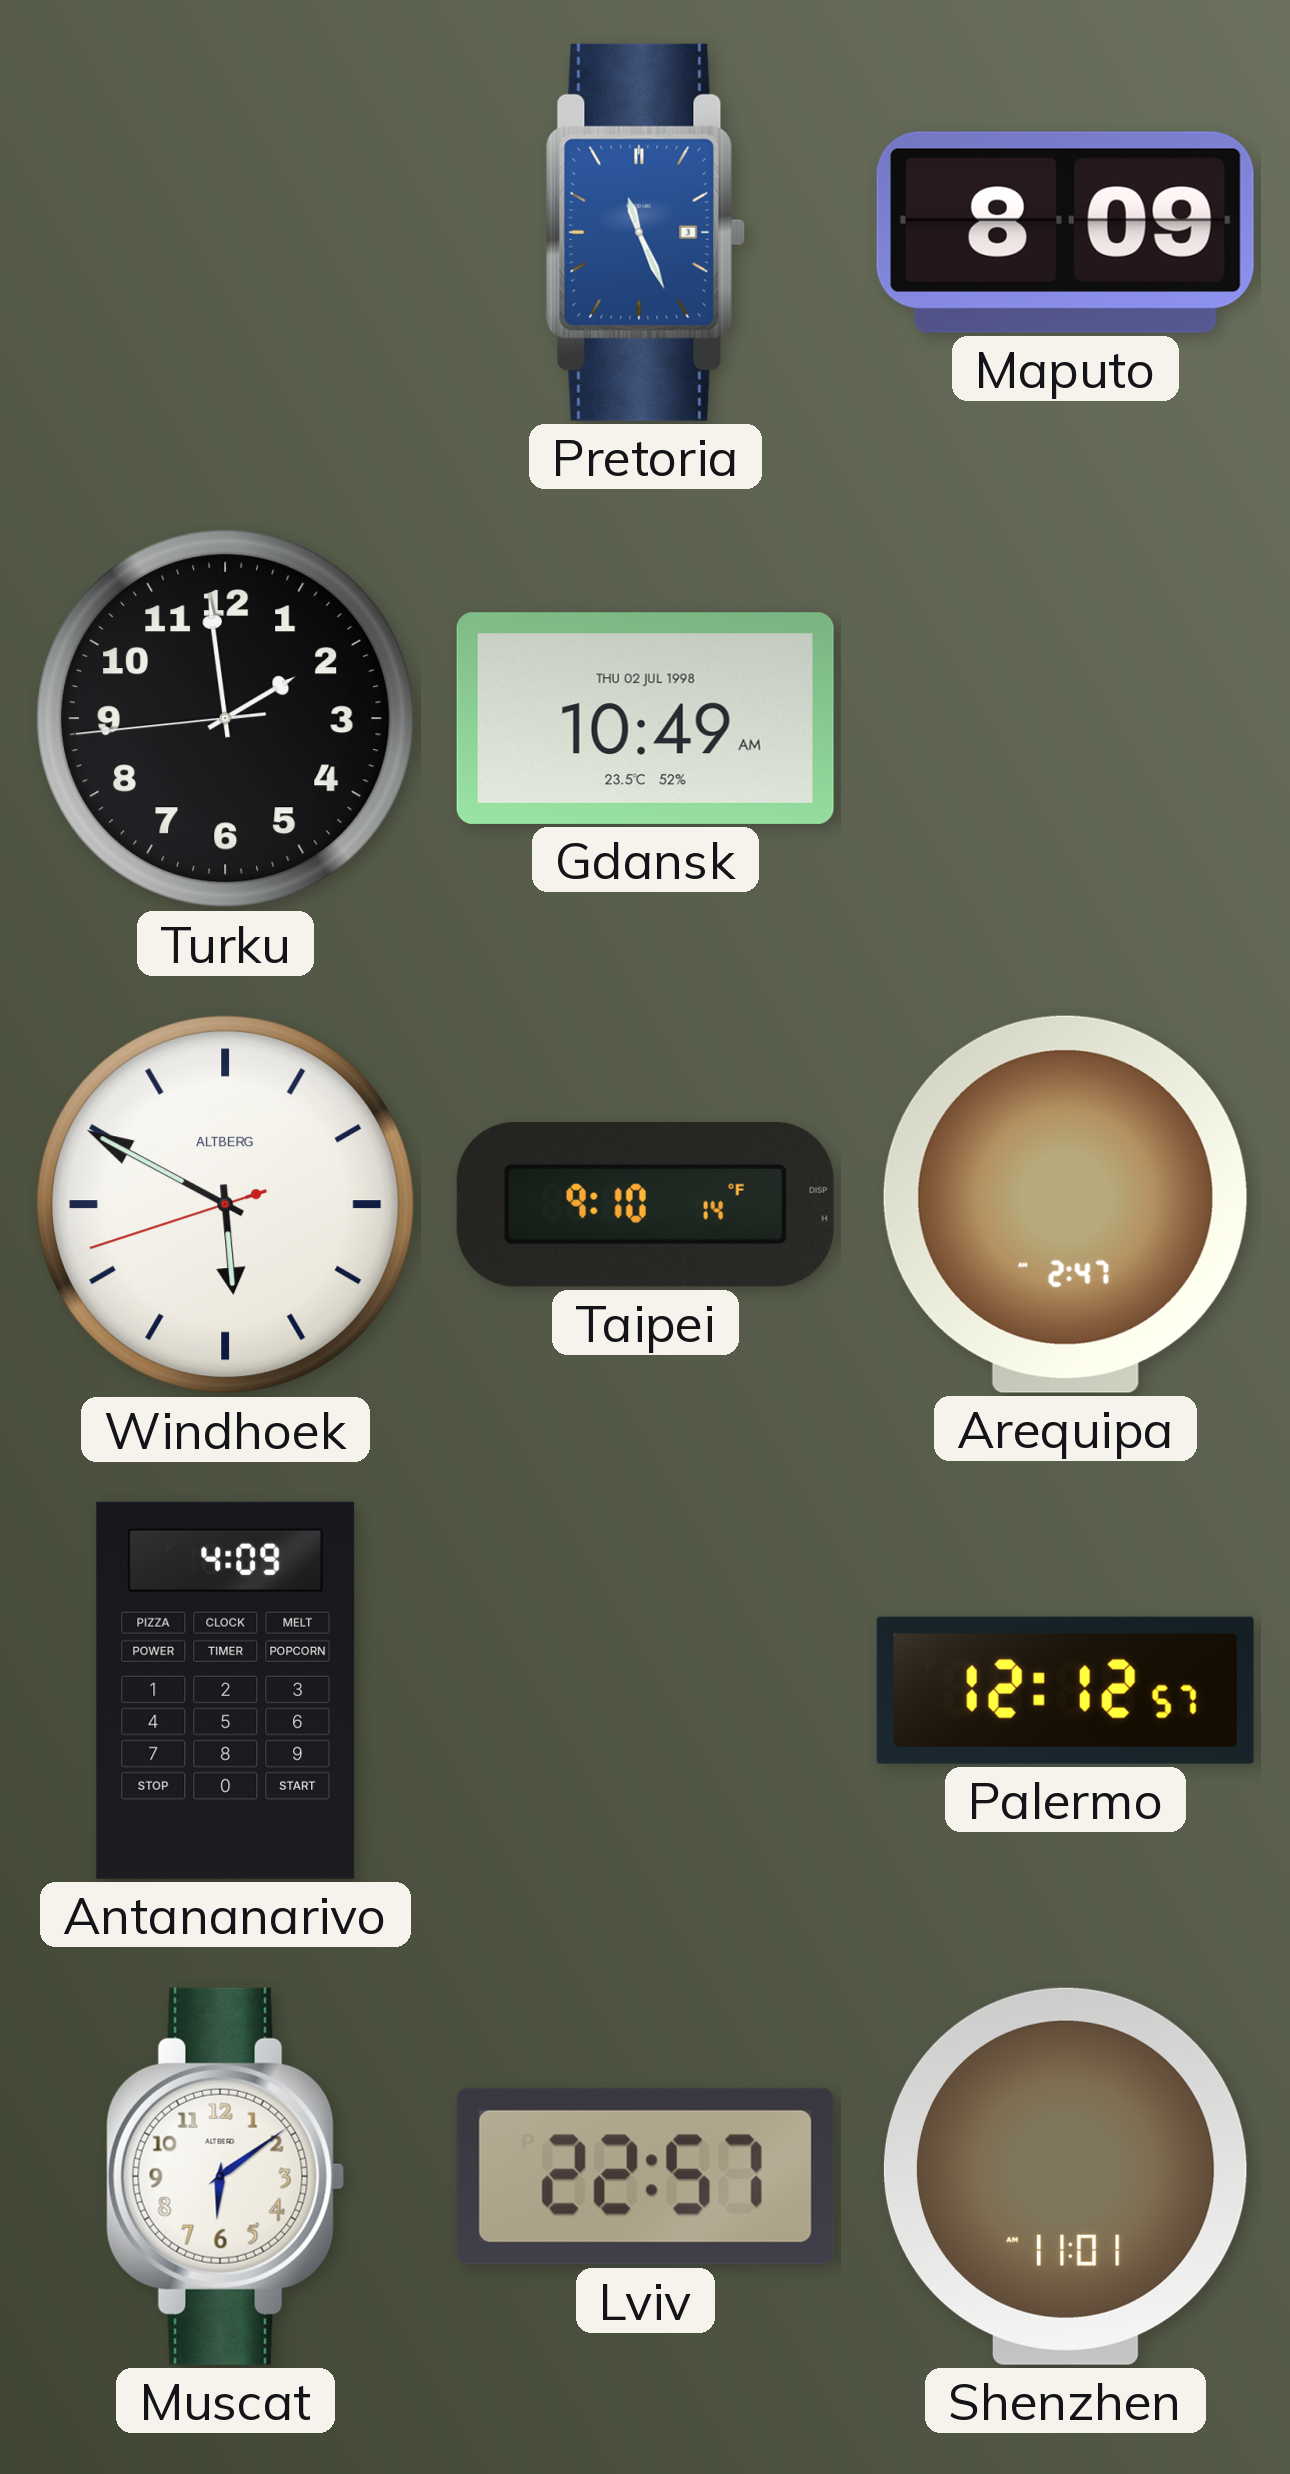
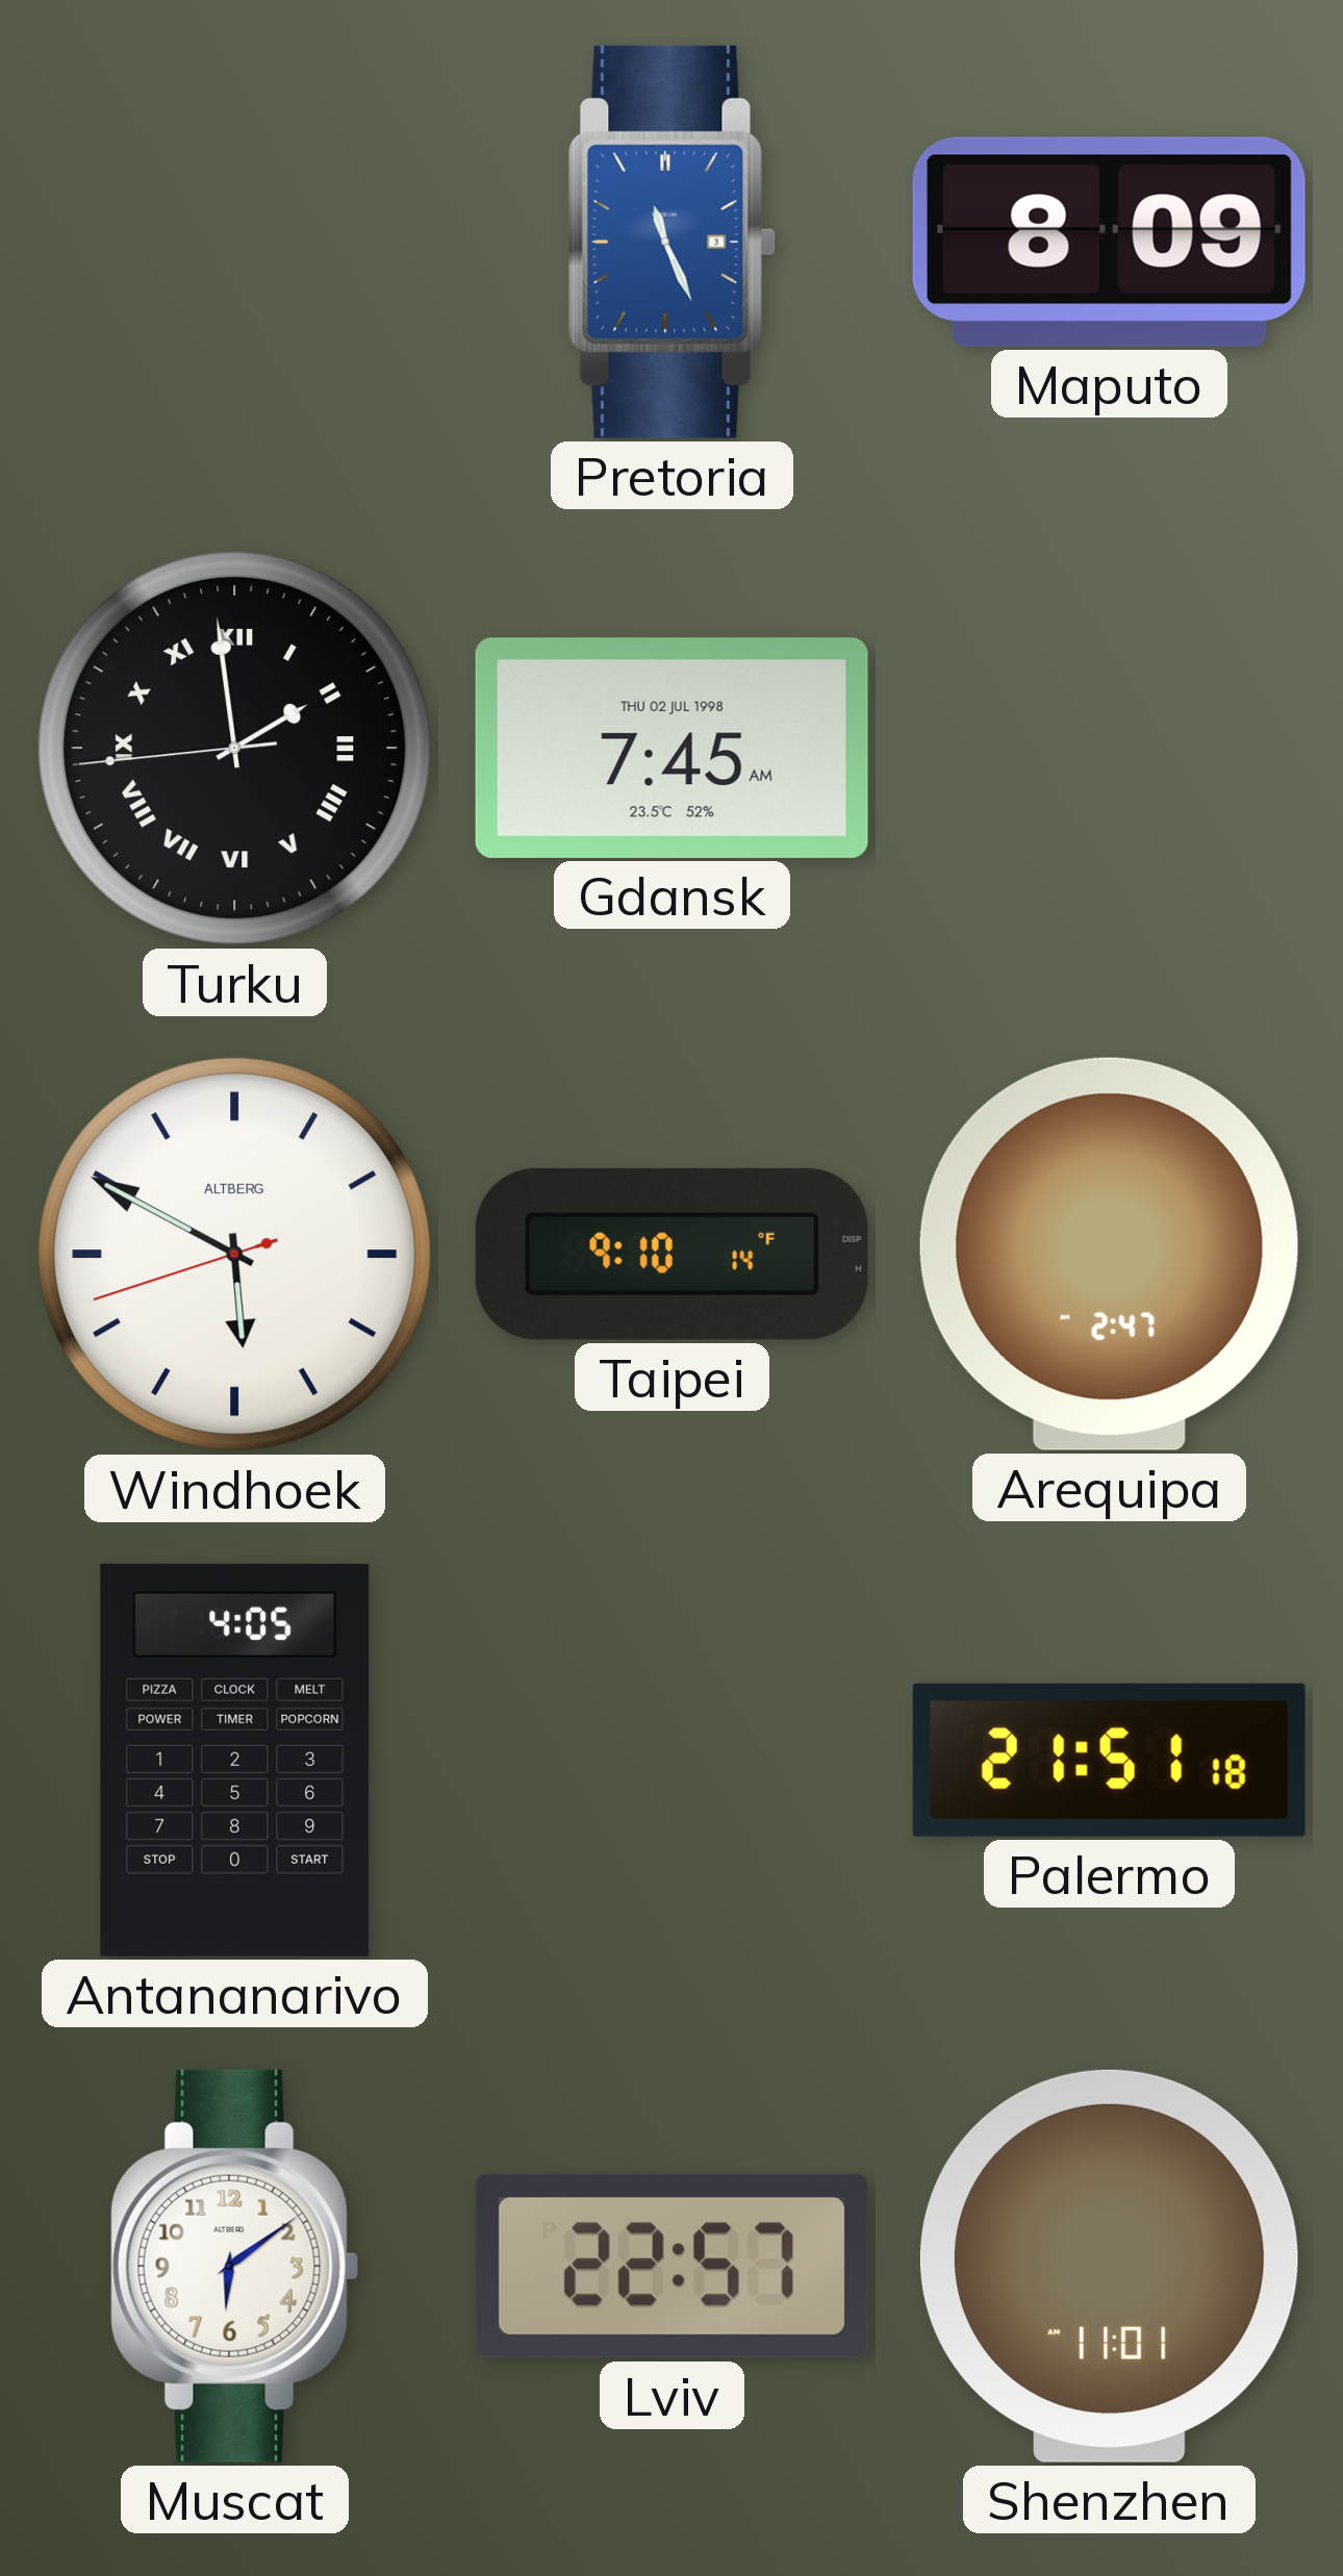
Turku numerals: Arabic -> Roman
Gdansk: 10:49 -> 7:45
Antananarivo: 4:09 -> 4:05
Palermo: 12:12 -> 21:51
